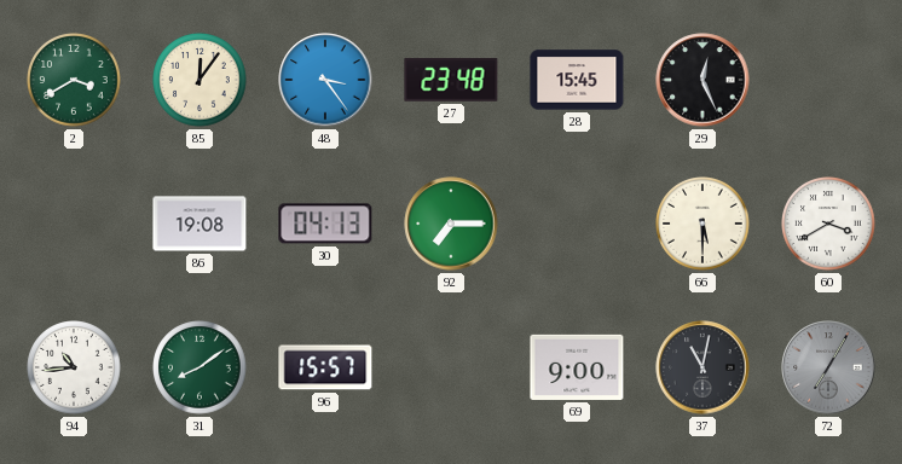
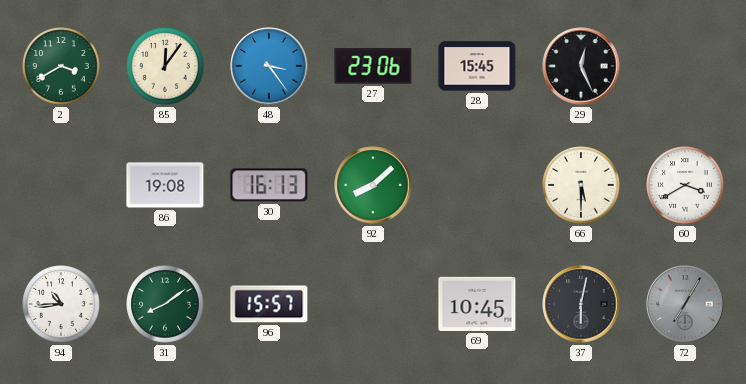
27: 23:48 -> 23:06
30: 04:13 -> 16:13
92: 7:15 -> 8:08
69: 9:00 -> 10:45
37: 11:02 -> 6:02
